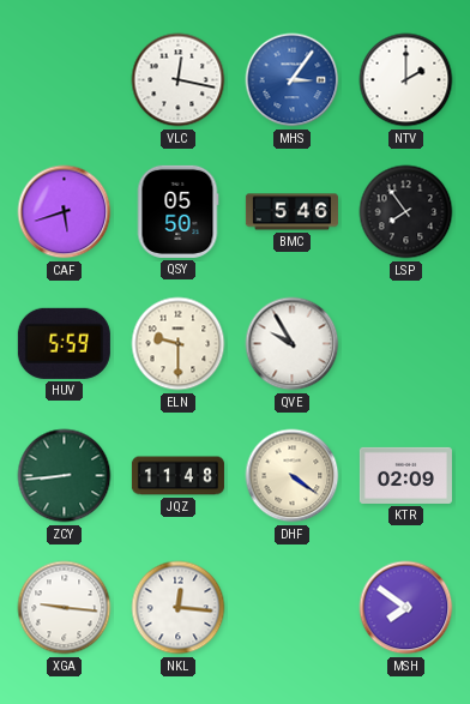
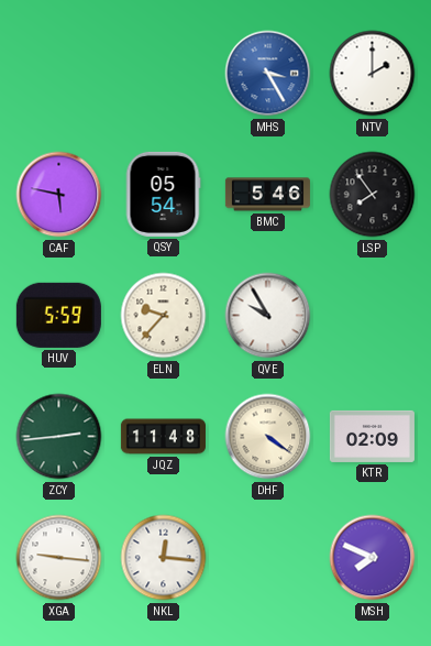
VLC: 12:17 -> none
MHS: 3:06 -> 3:25
CAF: 5:42 -> 5:47
QSY: 05:50 -> 05:54
ELN: 9:30 -> 9:37
ZCY: 8:44 -> 2:44
MSH: 7:51 -> 7:49
